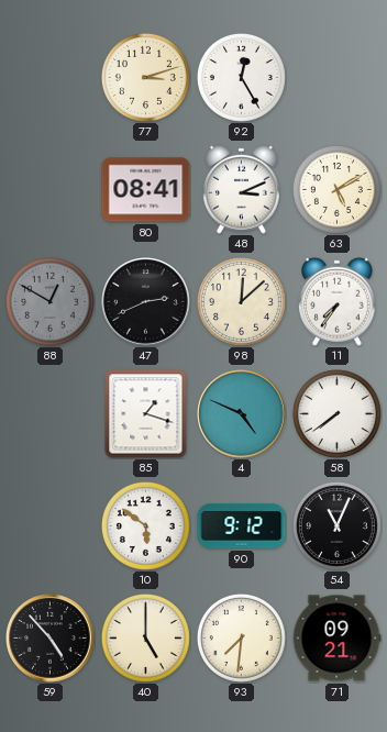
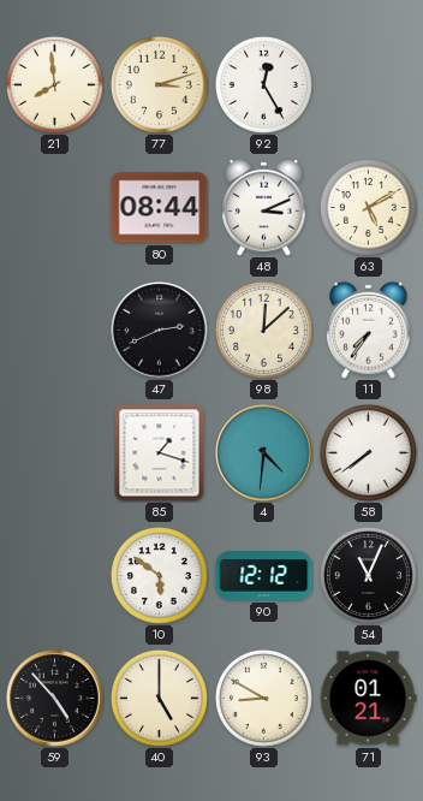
21: none -> 7:59
80: 08:41 -> 08:44
88: 12:50 -> none
4: 4:49 -> 4:31
90: 9:12 -> 12:12
93: 7:31 -> 8:50
71: 09:21 -> 01:21
